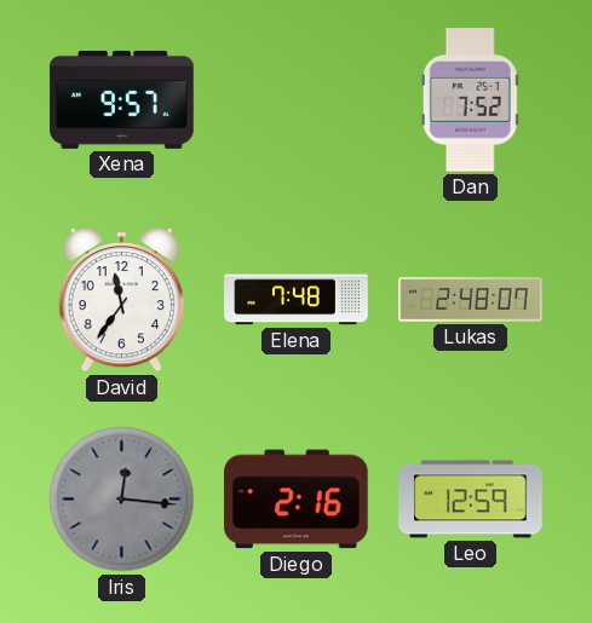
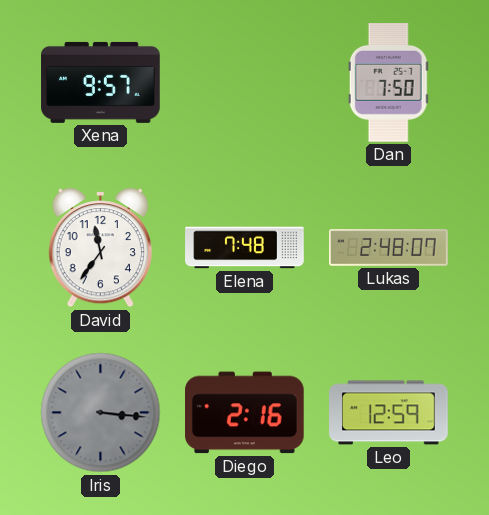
Dan: 7:52 -> 7:50
Iris: 12:16 -> 3:16
